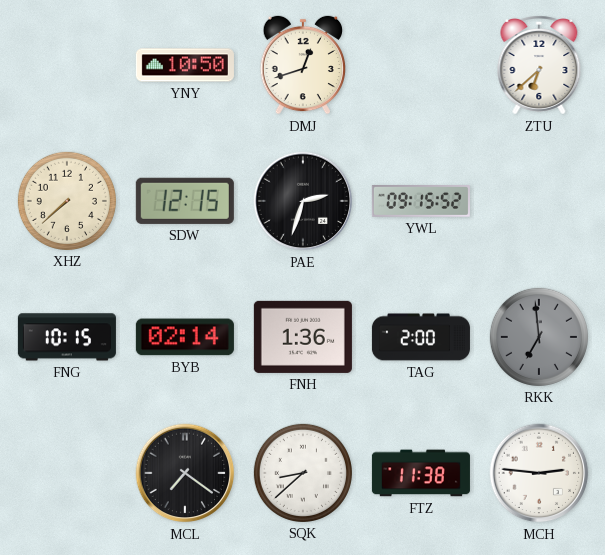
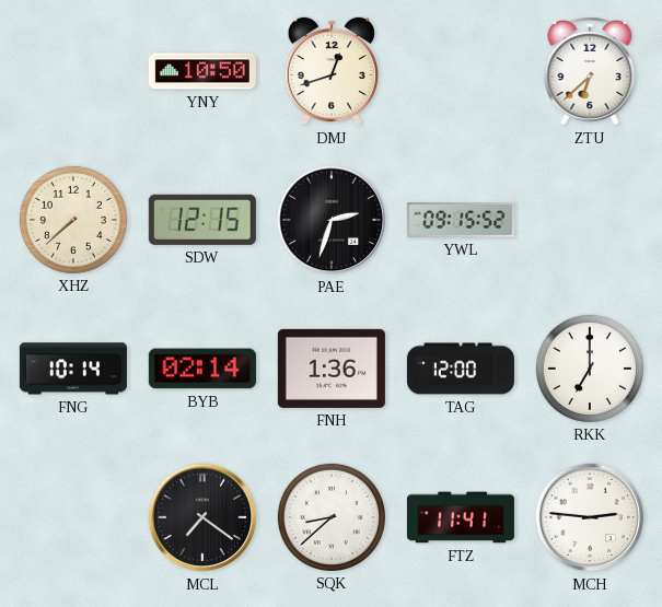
FNG: 10:15 -> 10:14
TAG: 2:00 -> 12:00
RKK: 6:59 -> 7:00
RKK dial: grey -> white
FTZ: 11:38 -> 11:41
